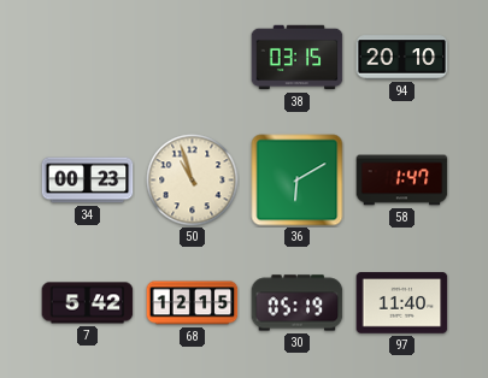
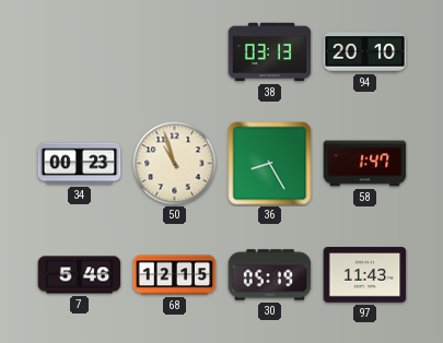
38: 03:15 -> 03:13
36: 6:10 -> 8:25
7: 5:42 -> 5:46
97: 11:40 -> 11:43
